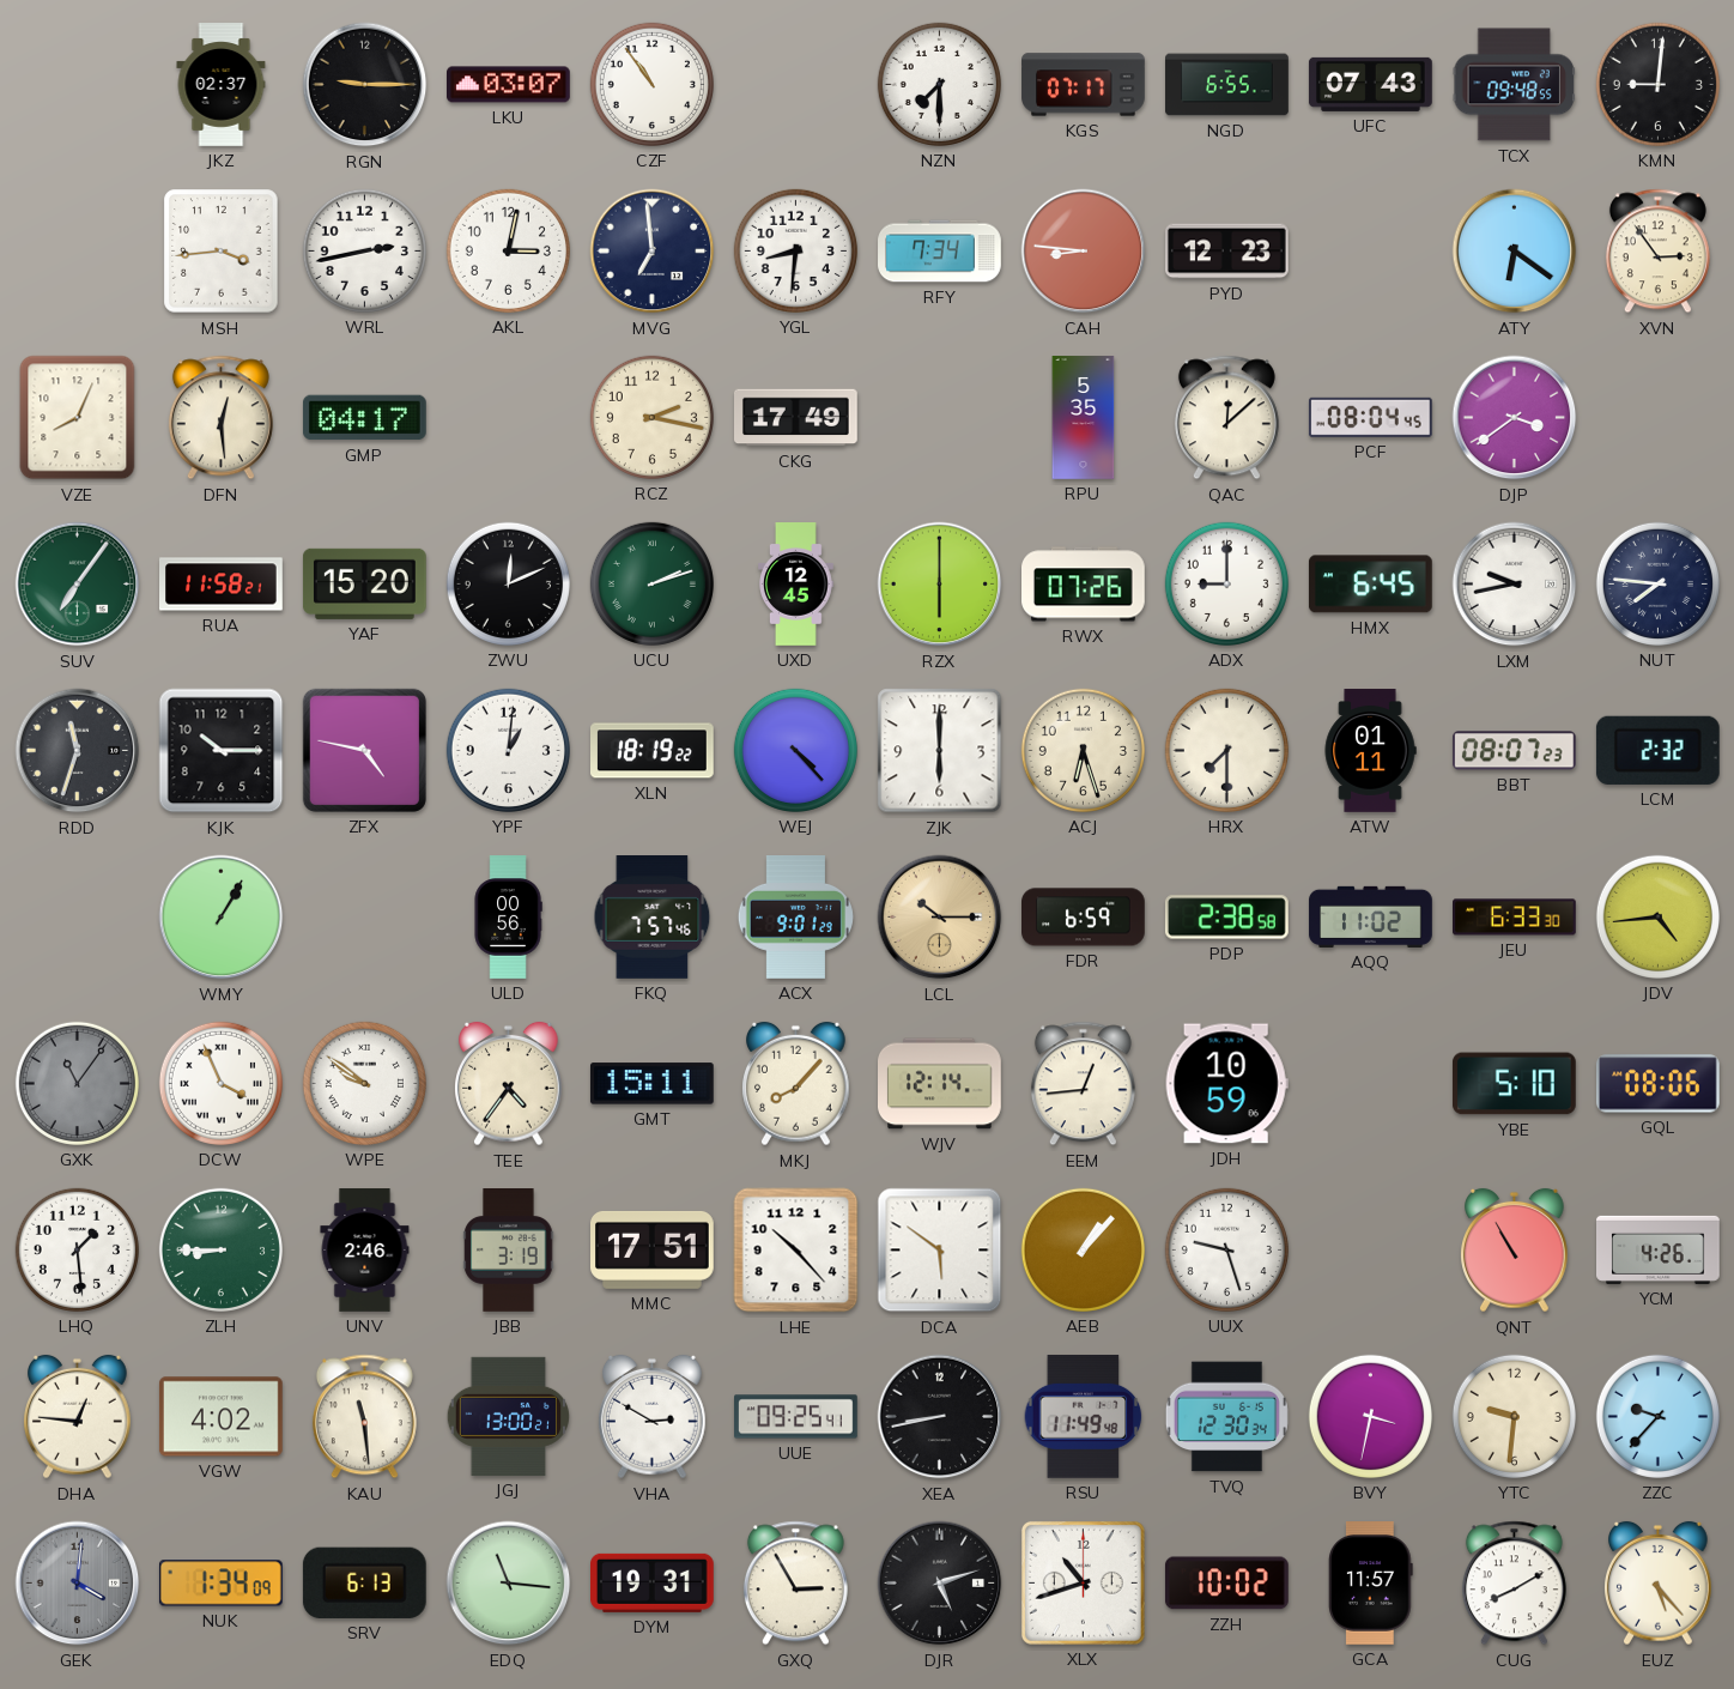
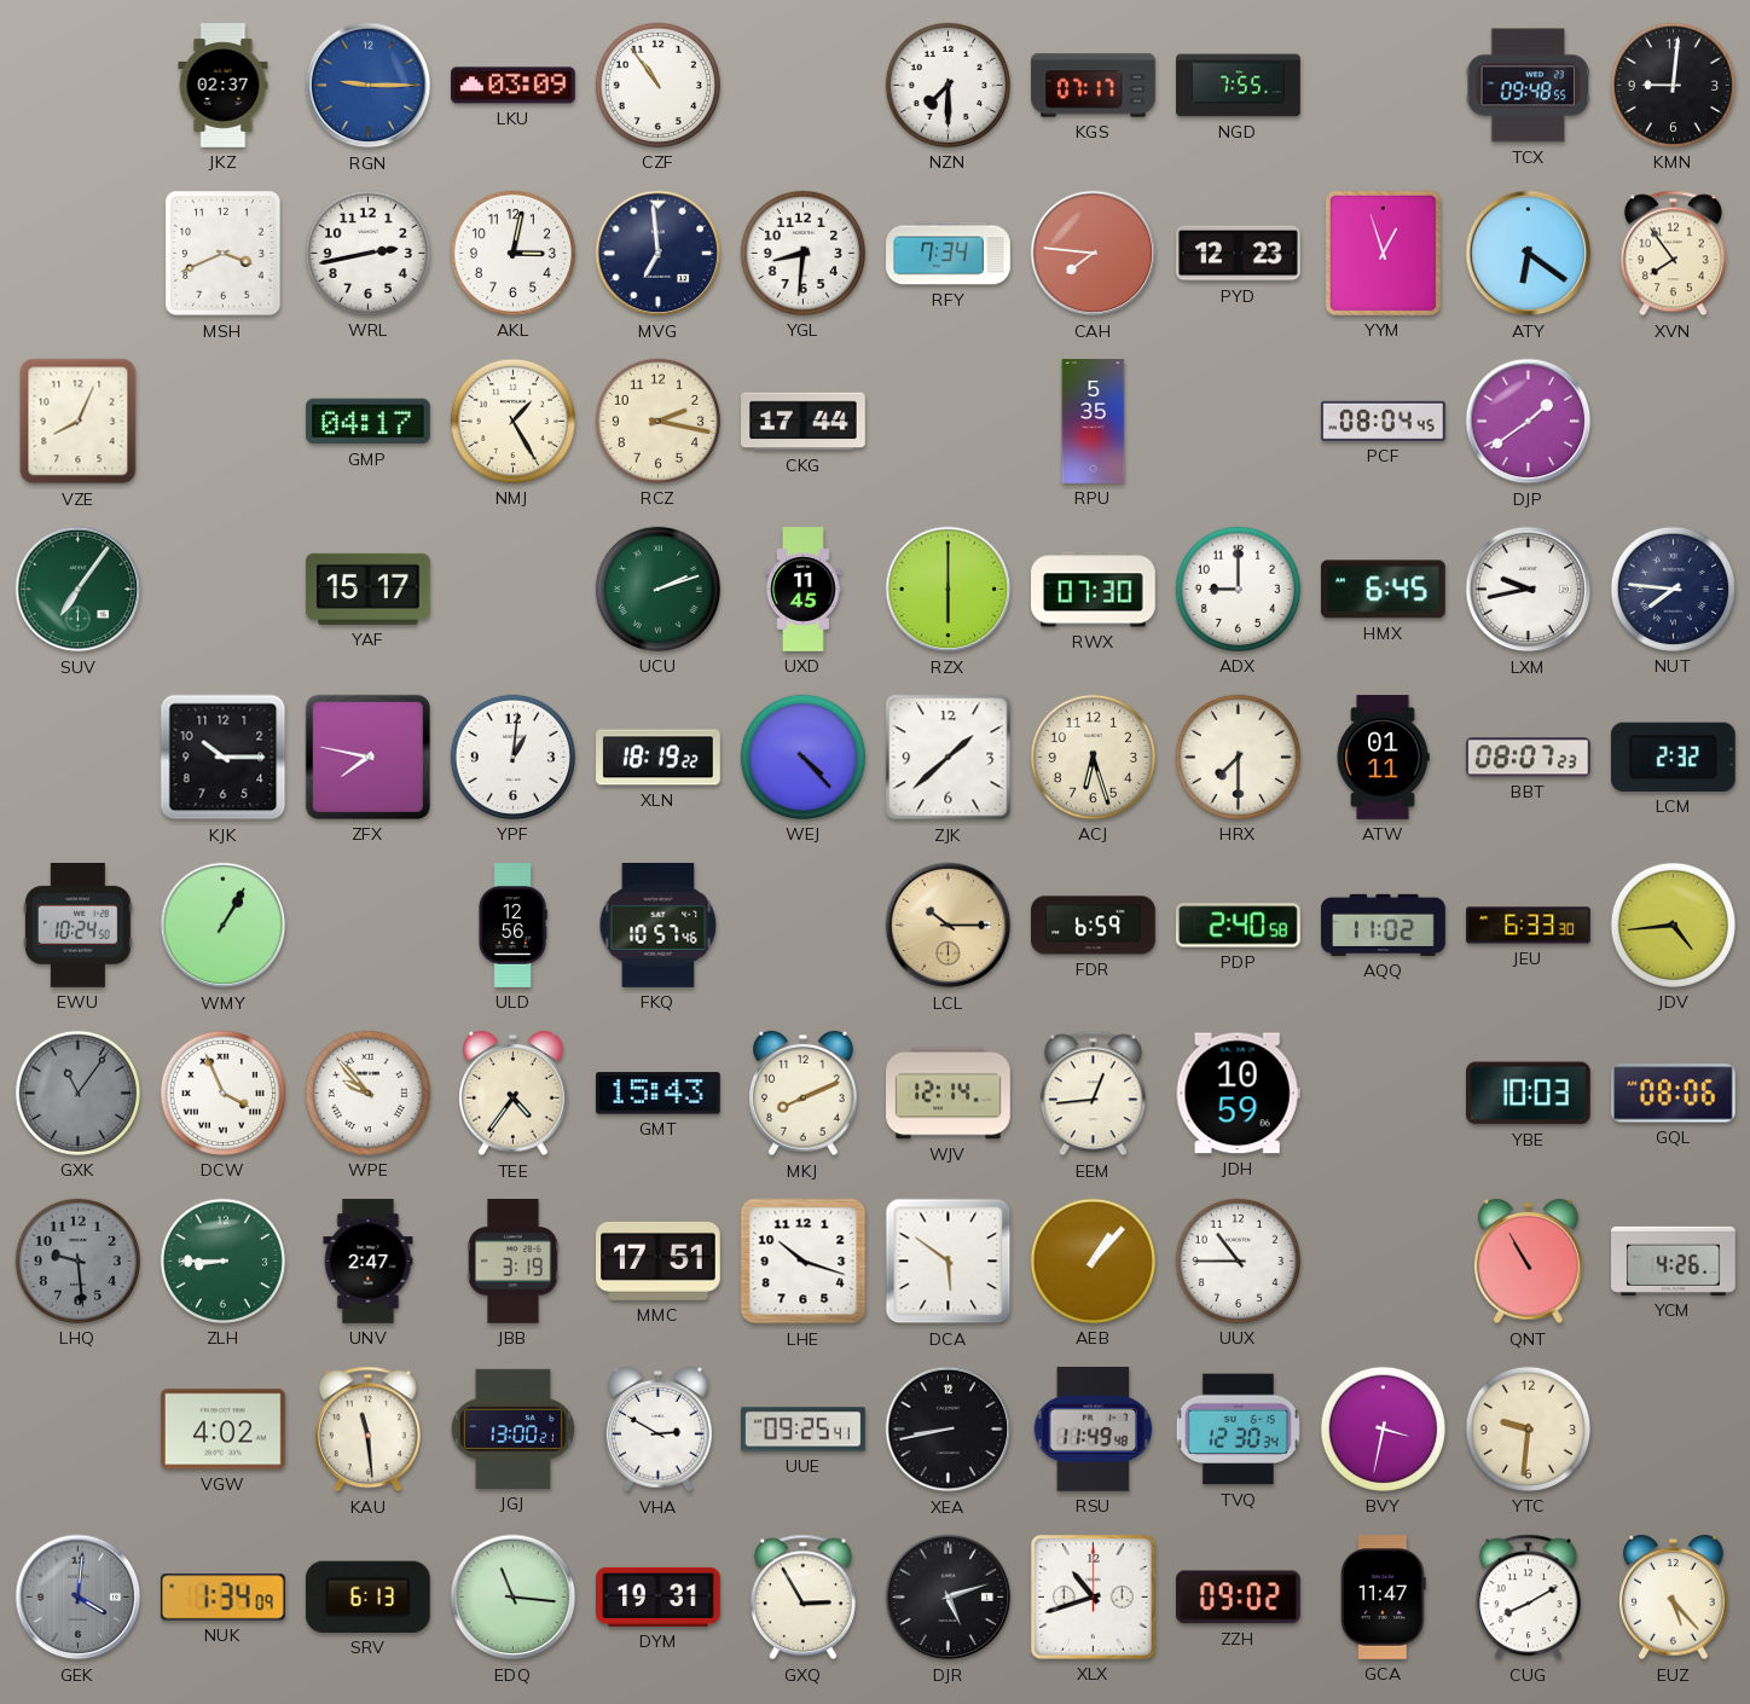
RGN dial: black -> blue
LKU: 03:07 -> 03:09
NGD: 6:55 -> 7:55
UFC: 07:43 -> none
MSH: 3:44 -> 3:41
CAH: 8:46 -> 7:46
YYM: none -> 12:57
XVN: 2:54 -> 7:54
DFN: 12:29 -> none
NMJ: none -> 1:25
CKG: 17:49 -> 17:44
QAC: 12:08 -> none
DJP: 3:39 -> 1:39
RUA: 11:58 -> none
YAF: 15:20 -> 15:17
ZWU: 12:11 -> none
UXD: 12:45 -> 11:45
RWX: 07:26 -> 07:30
RDD: 11:33 -> none
ZFX: 4:47 -> 7:47
ZJK: 6:00 -> 1:38
EWU: none -> 10:24
ULD: 00:56 -> 12:56
FKQ: 7:57 -> 10:57
ACX: 9:01 -> none
PDP: 2:38 -> 2:40
WPE: 9:51 -> 9:53
GMT: 15:11 -> 15:43
MKJ: 8:07 -> 8:11
YBE: 5:10 -> 10:03
LHQ: 1:29 -> 9:29
LHQ dial: white -> grey
UNV: 2:46 -> 2:47
LHE: 10:23 -> 10:18
UUX: 9:27 -> 10:45
DHA: 12:46 -> none
ZZC: 9:37 -> none
ZZH: 10:02 -> 09:02
GCA: 11:57 -> 11:47
